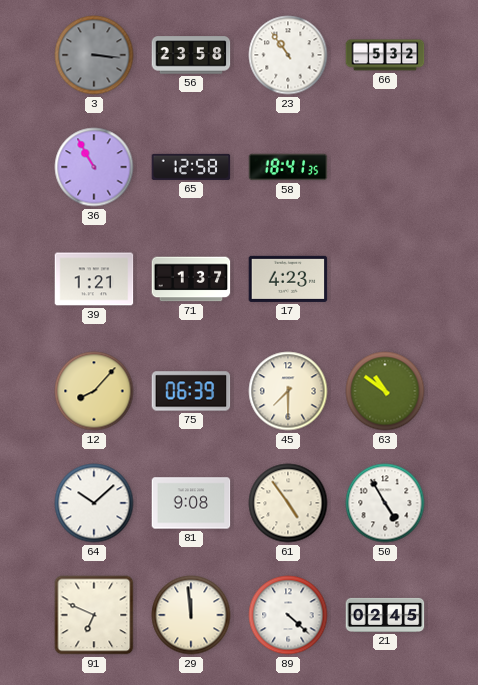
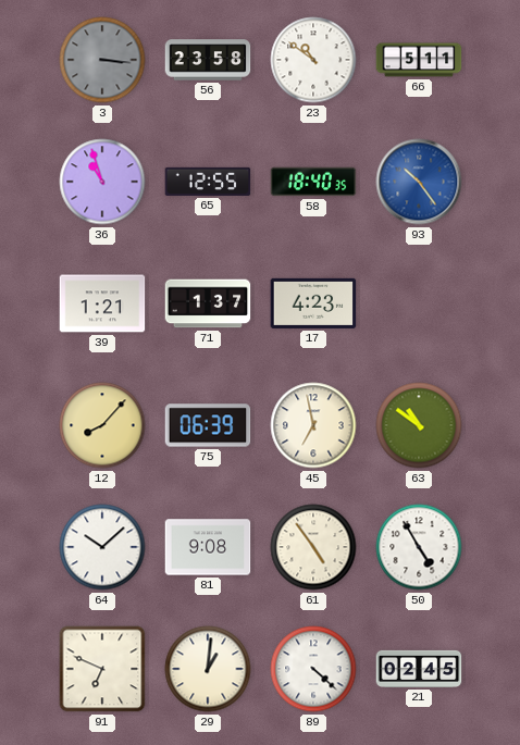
23: 10:54 -> 10:51
66: 5:32 -> 5:11
36: 10:55 -> 10:57
65: 12:58 -> 12:55
58: 18:41 -> 18:40
93: none -> 10:24
45: 7:30 -> 6:58
29: 11:59 -> 1:01
